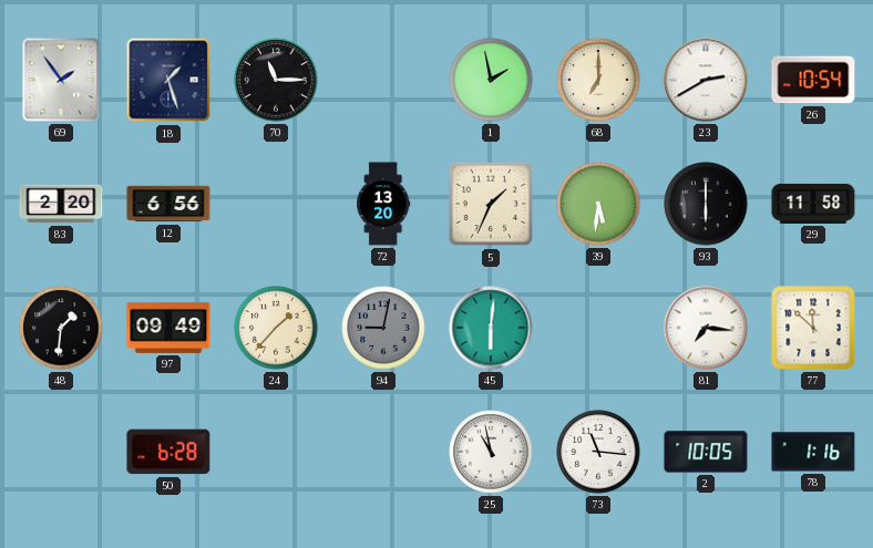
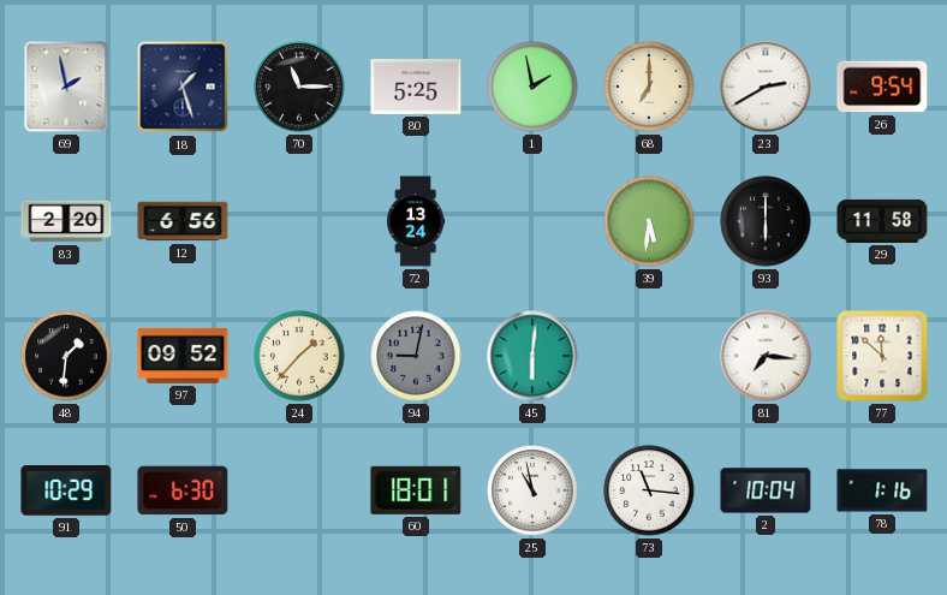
69: 1:54 -> 1:58
80: none -> 5:25
26: 10:54 -> 9:54
72: 13:20 -> 13:24
5: 1:34 -> none
97: 09:49 -> 09:52
91: none -> 10:29
50: 6:28 -> 6:30
60: none -> 18:01
2: 10:05 -> 10:04
